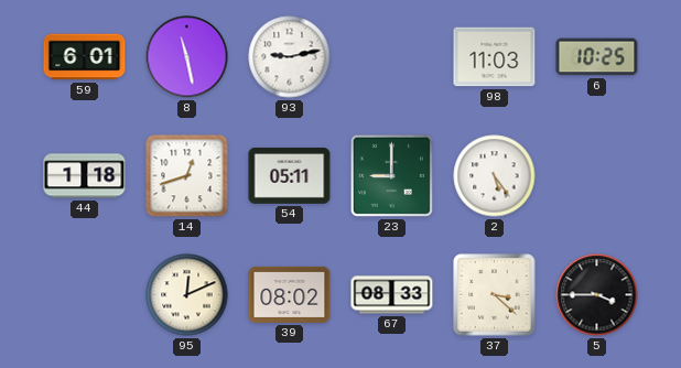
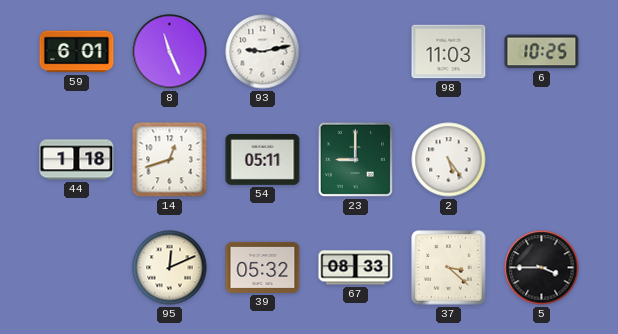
8: 11:28 -> 11:26
39: 08:02 -> 05:32
